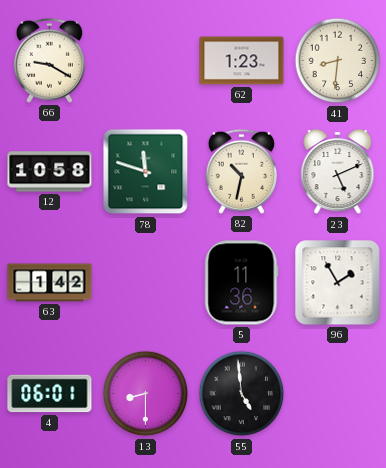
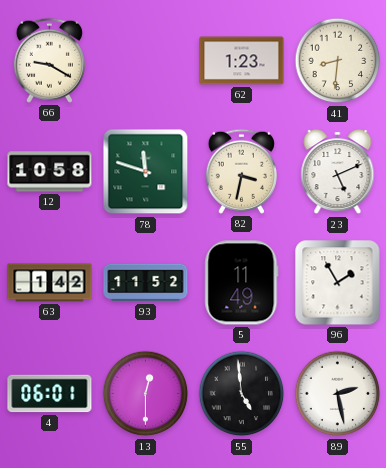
82: 10:32 -> 3:32
93: none -> 11:52
5: 11:36 -> 11:49
13: 8:30 -> 12:30
89: none -> 2:28
